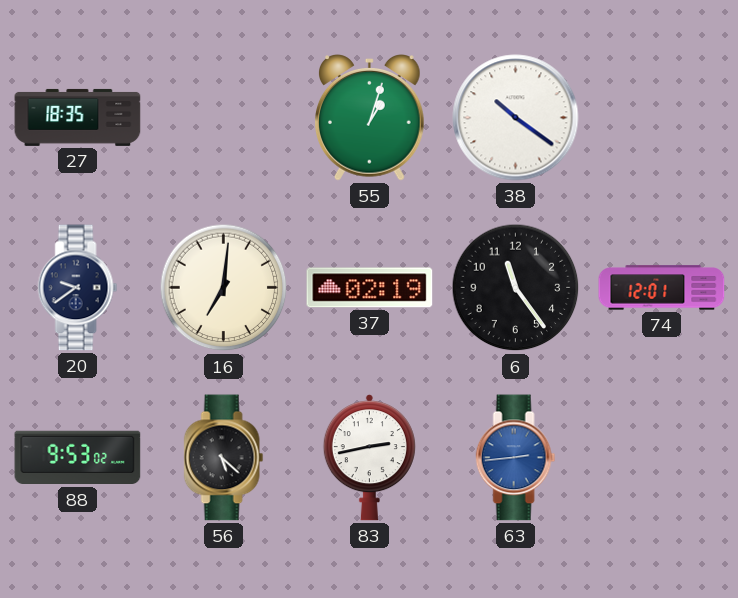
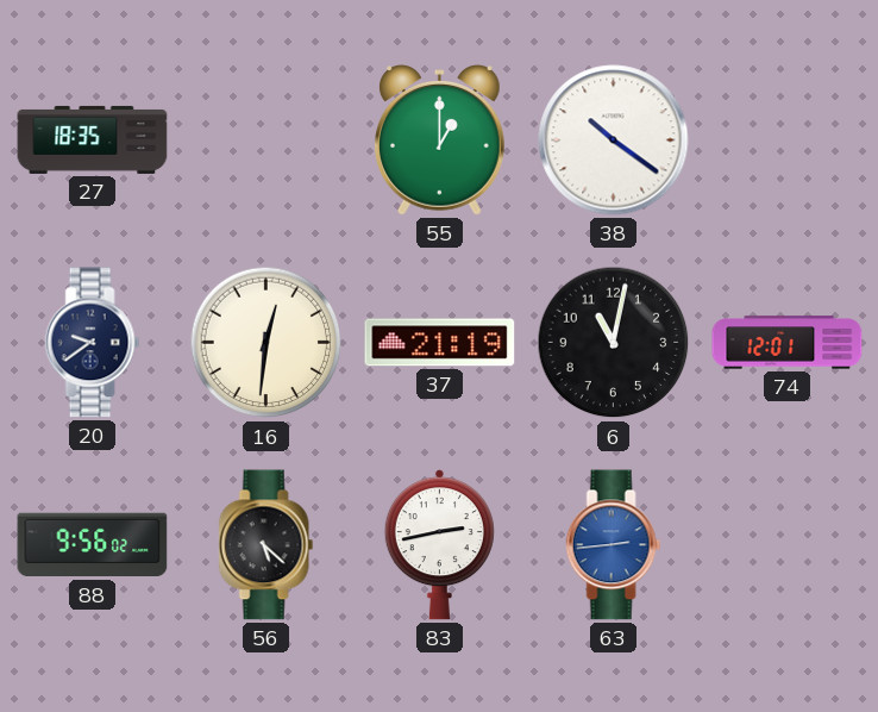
55: 1:03 -> 1:00
16: 7:01 -> 12:31
37: 02:19 -> 21:19
6: 11:24 -> 11:02
88: 9:53 -> 9:56
